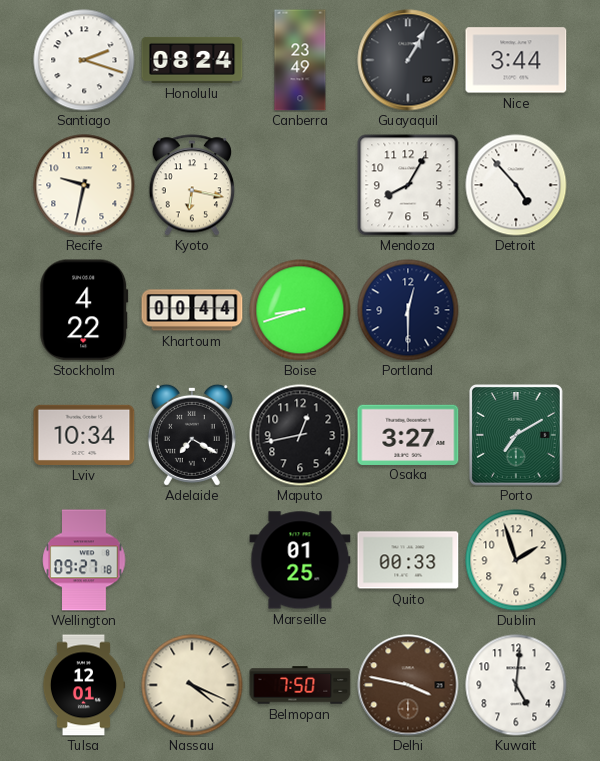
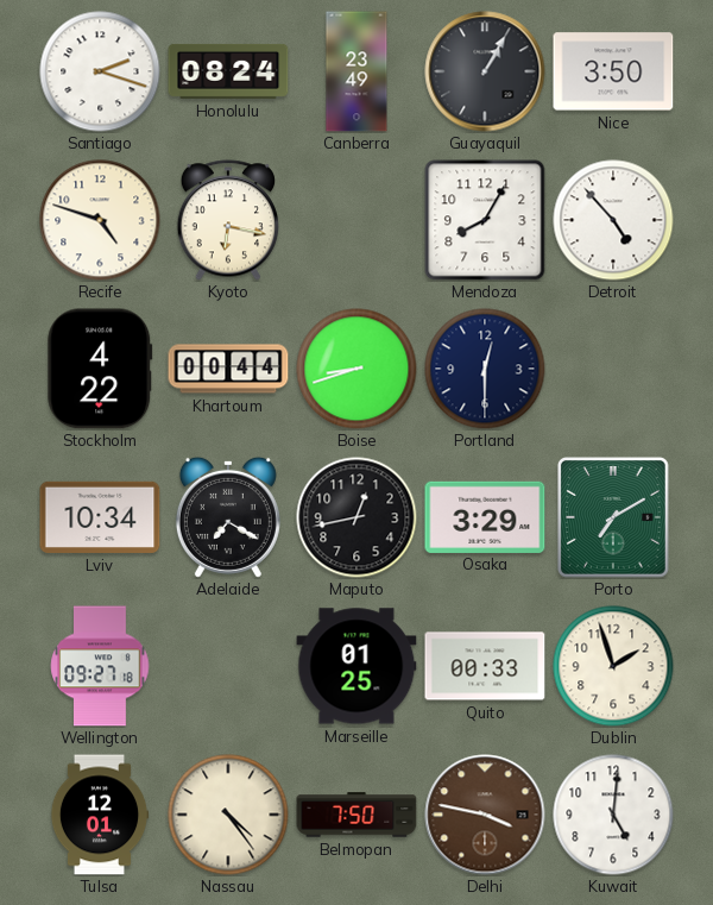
Nice: 3:44 -> 3:50
Recife: 9:32 -> 4:48
Osaka: 3:27 -> 3:29
Nassau: 4:19 -> 4:24
